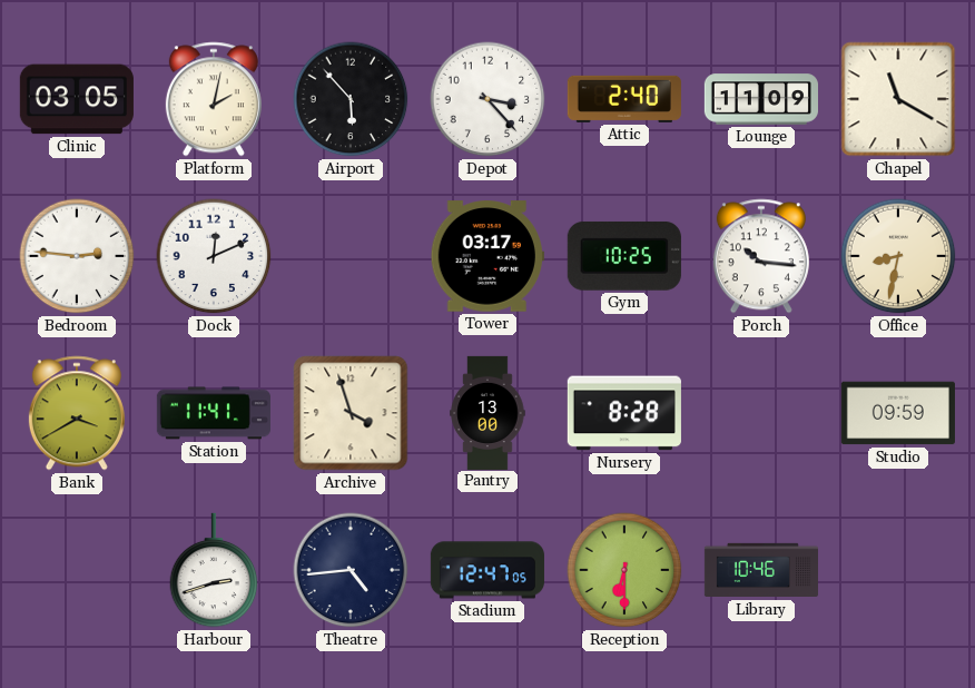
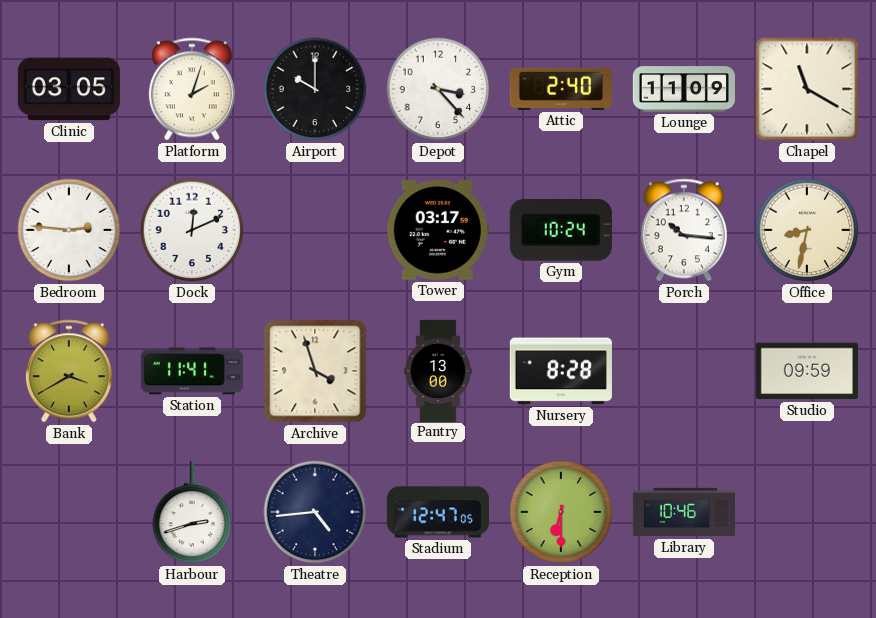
Platform: 2:02 -> 2:03
Airport: 5:53 -> 10:00
Gym: 10:25 -> 10:24
